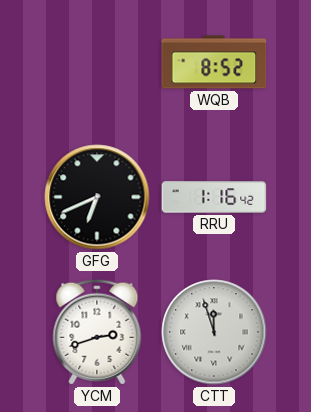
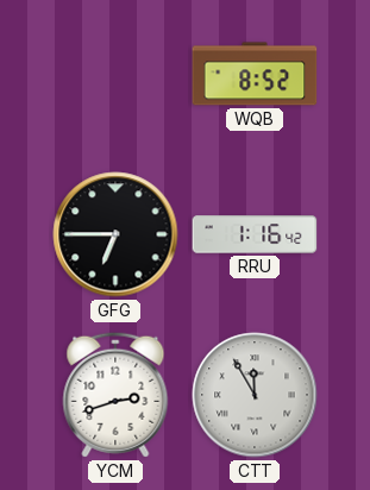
GFG: 6:41 -> 6:45
CTT: 11:57 -> 11:55
